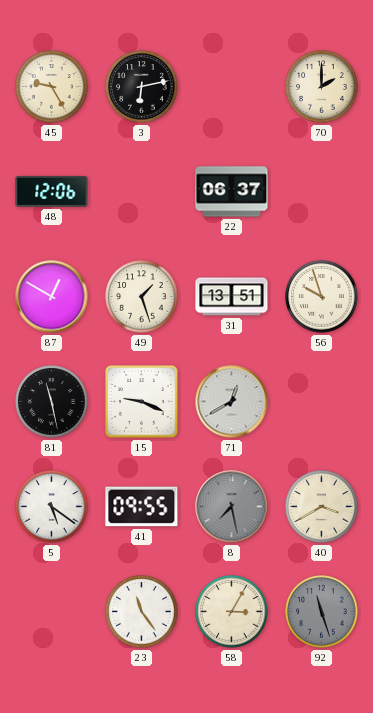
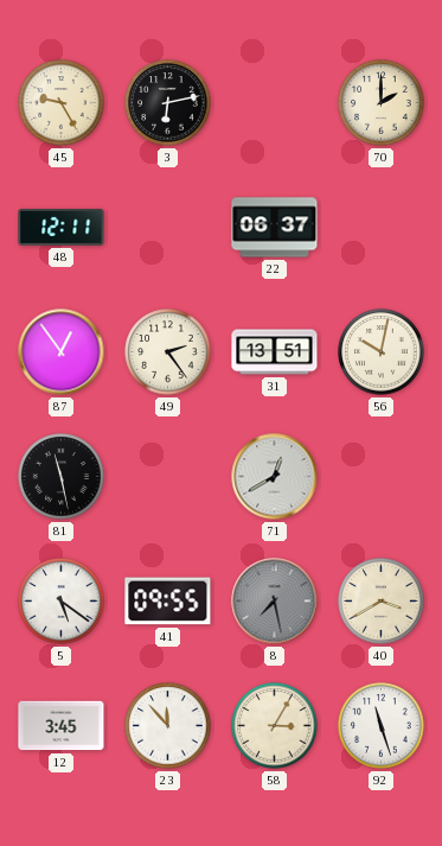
48: 12:06 -> 12:11
87: 12:50 -> 12:54
49: 1:27 -> 2:24
56: 9:57 -> 10:02
15: 9:19 -> none
12: none -> 3:45
23: 11:24 -> 11:53
92 dial: grey -> white
